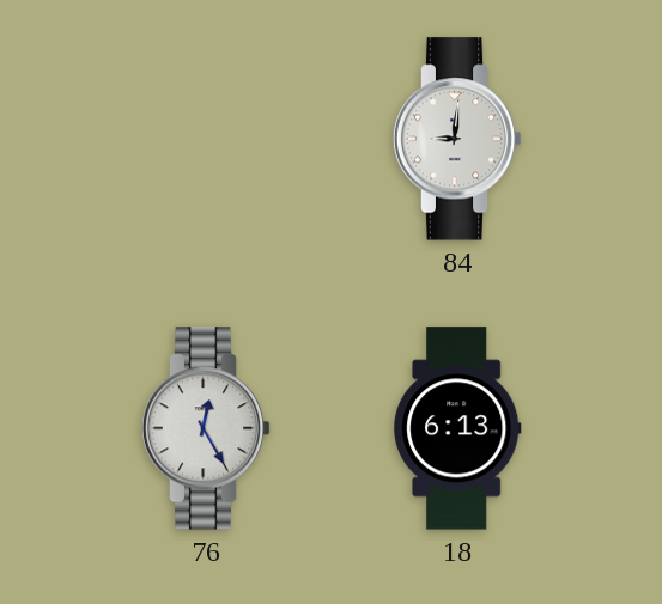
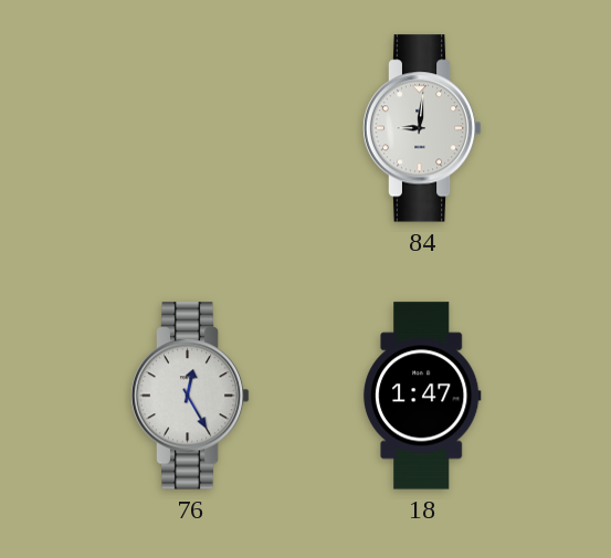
18: 6:13 -> 1:47
